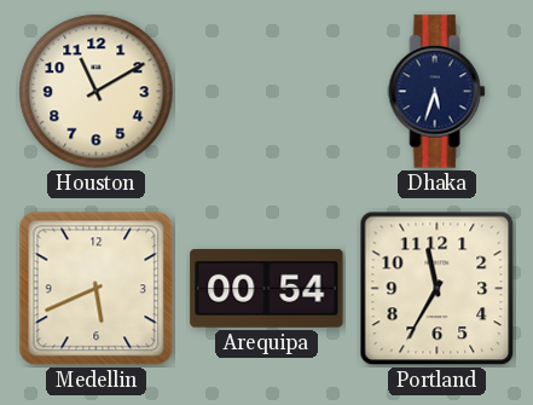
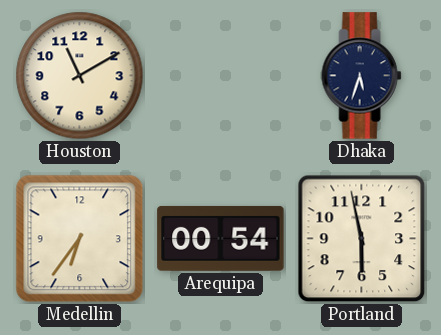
Medellin: 5:41 -> 6:36
Portland: 11:35 -> 5:58
